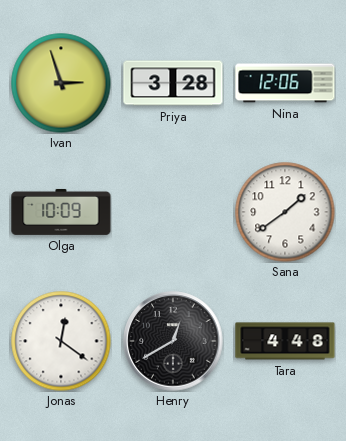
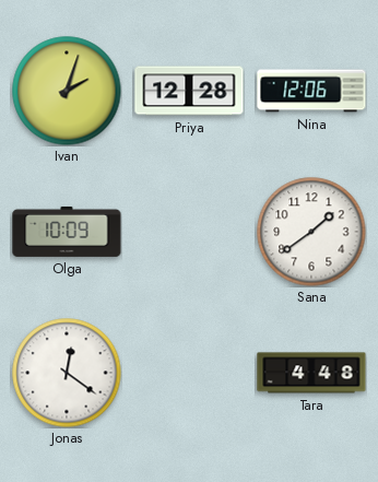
Ivan: 2:57 -> 2:03
Priya: 3:28 -> 12:28
Henry: 12:40 -> none
